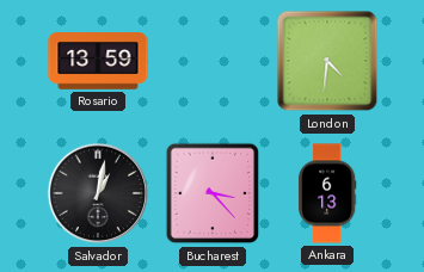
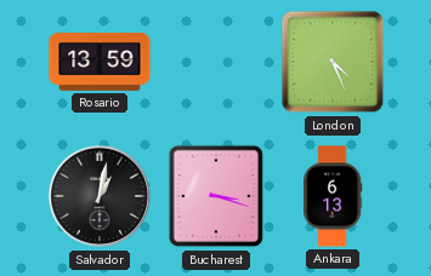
London: 4:31 -> 4:26
Bucharest: 3:23 -> 3:18
